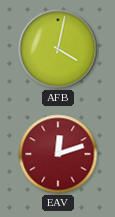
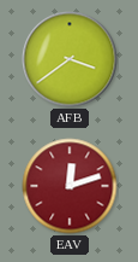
AFB: 4:02 -> 3:39
